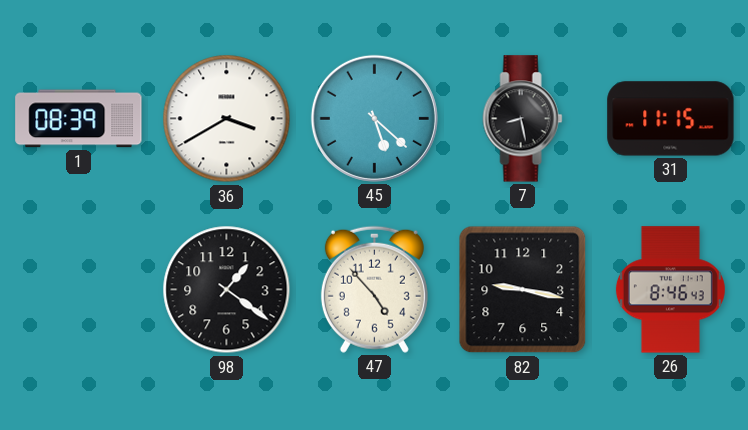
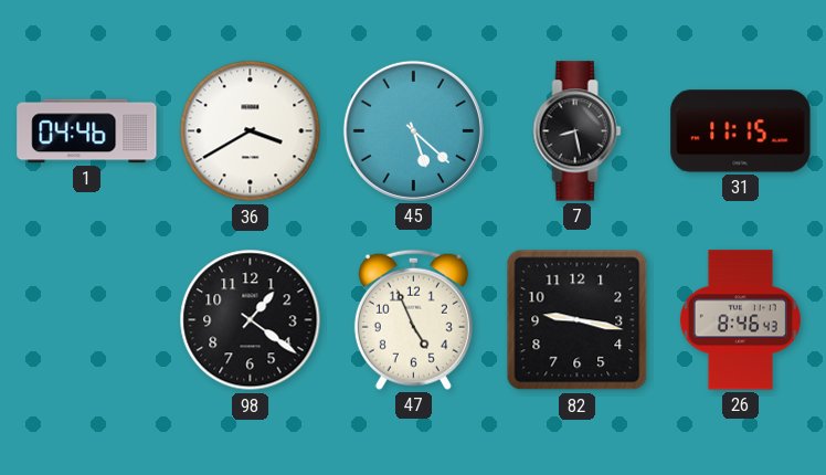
1: 08:39 -> 04:46
47: 4:53 -> 4:56
